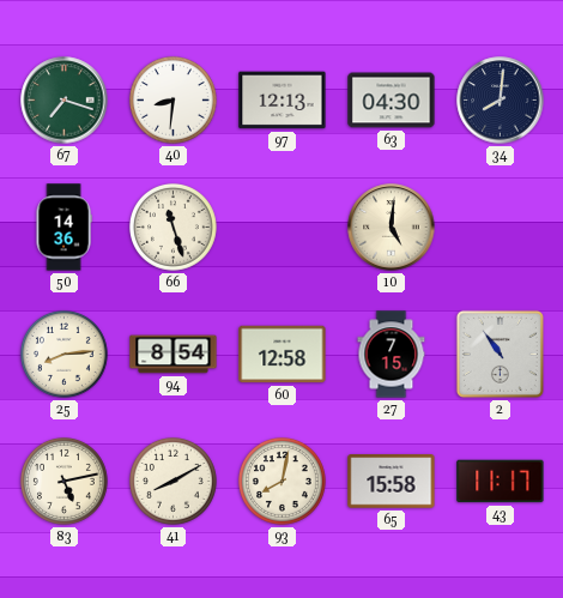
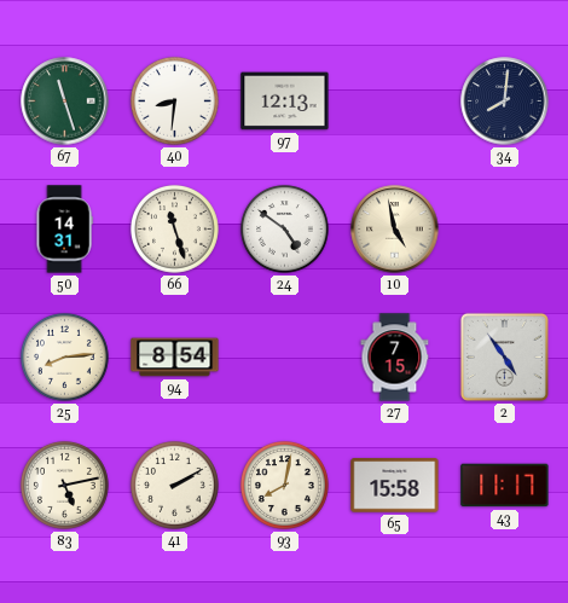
67: 7:18 -> 11:27
63: 04:30 -> none
50: 14:36 -> 14:31
24: none -> 4:51
10: 5:01 -> 4:58
60: 12:58 -> none
2: 10:54 -> 4:54
41: 8:10 -> 2:10
